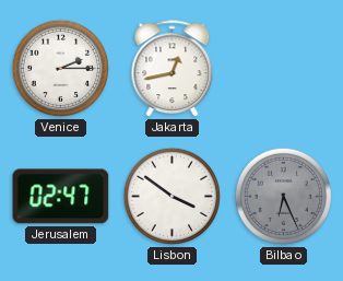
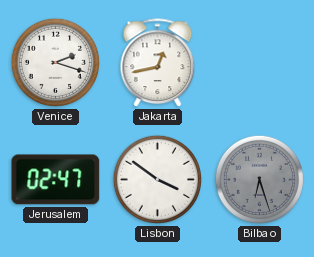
Venice: 2:15 -> 2:18
Bilbao: 6:26 -> 6:27
